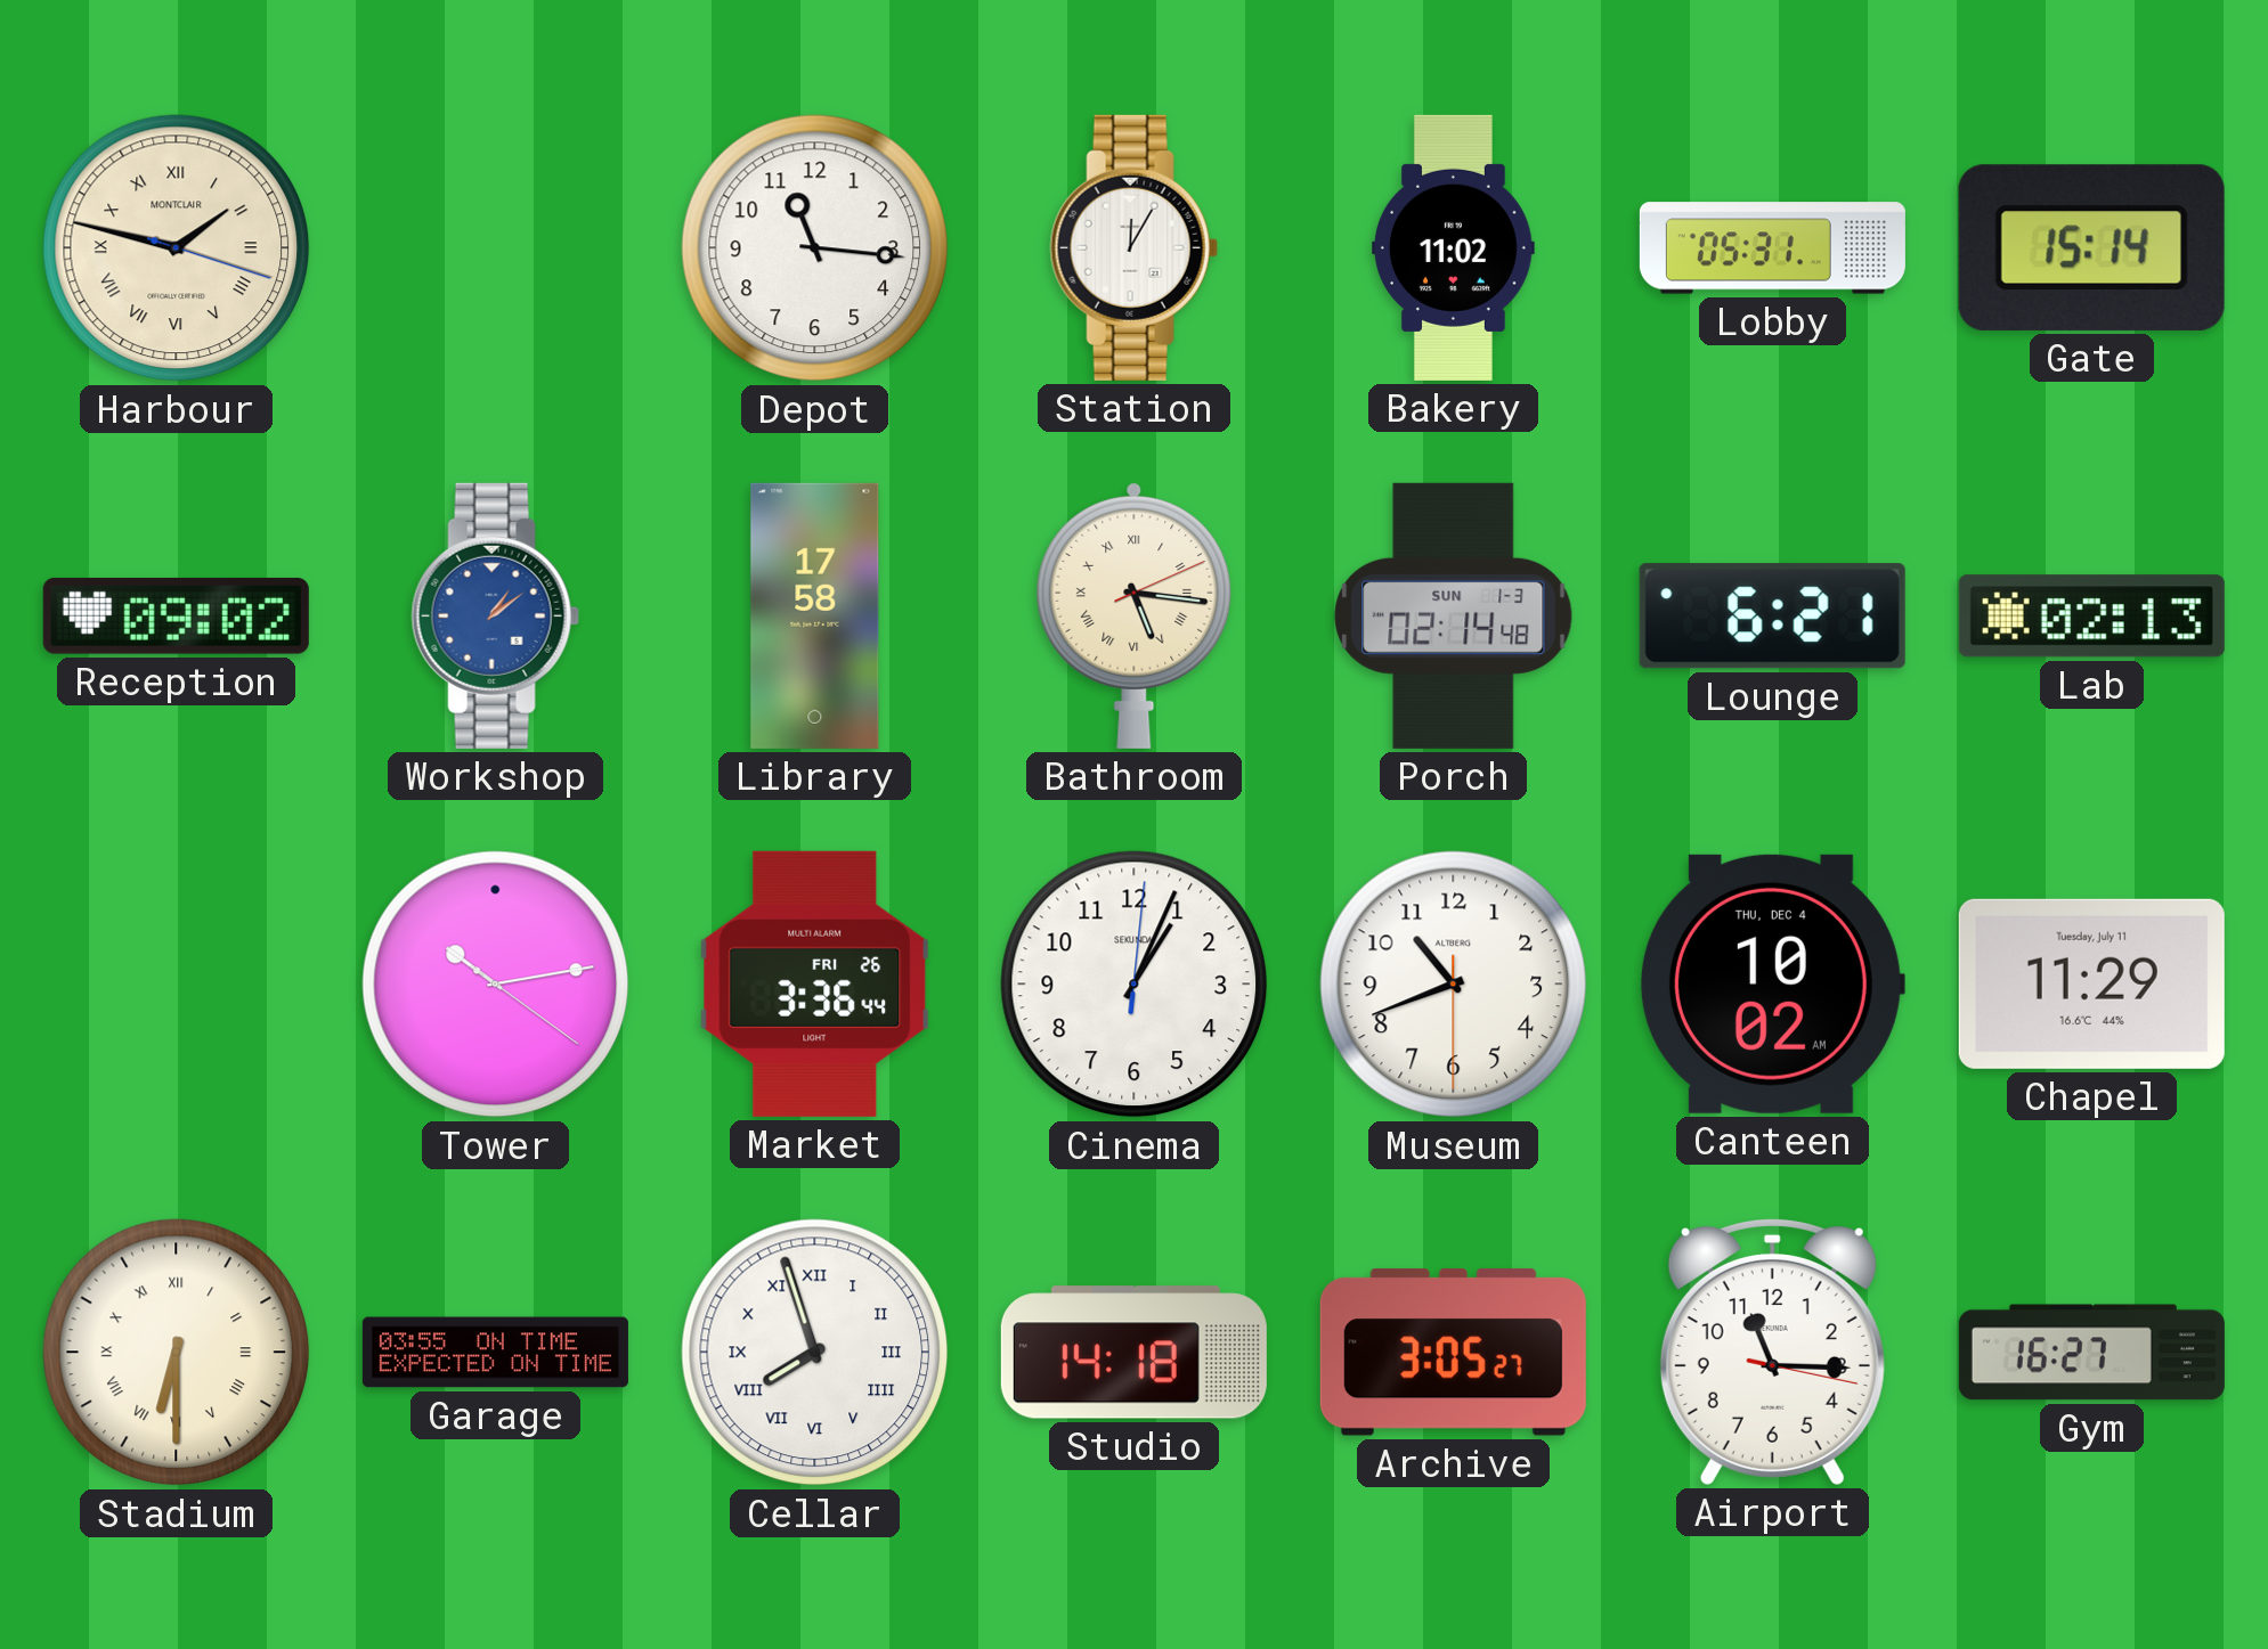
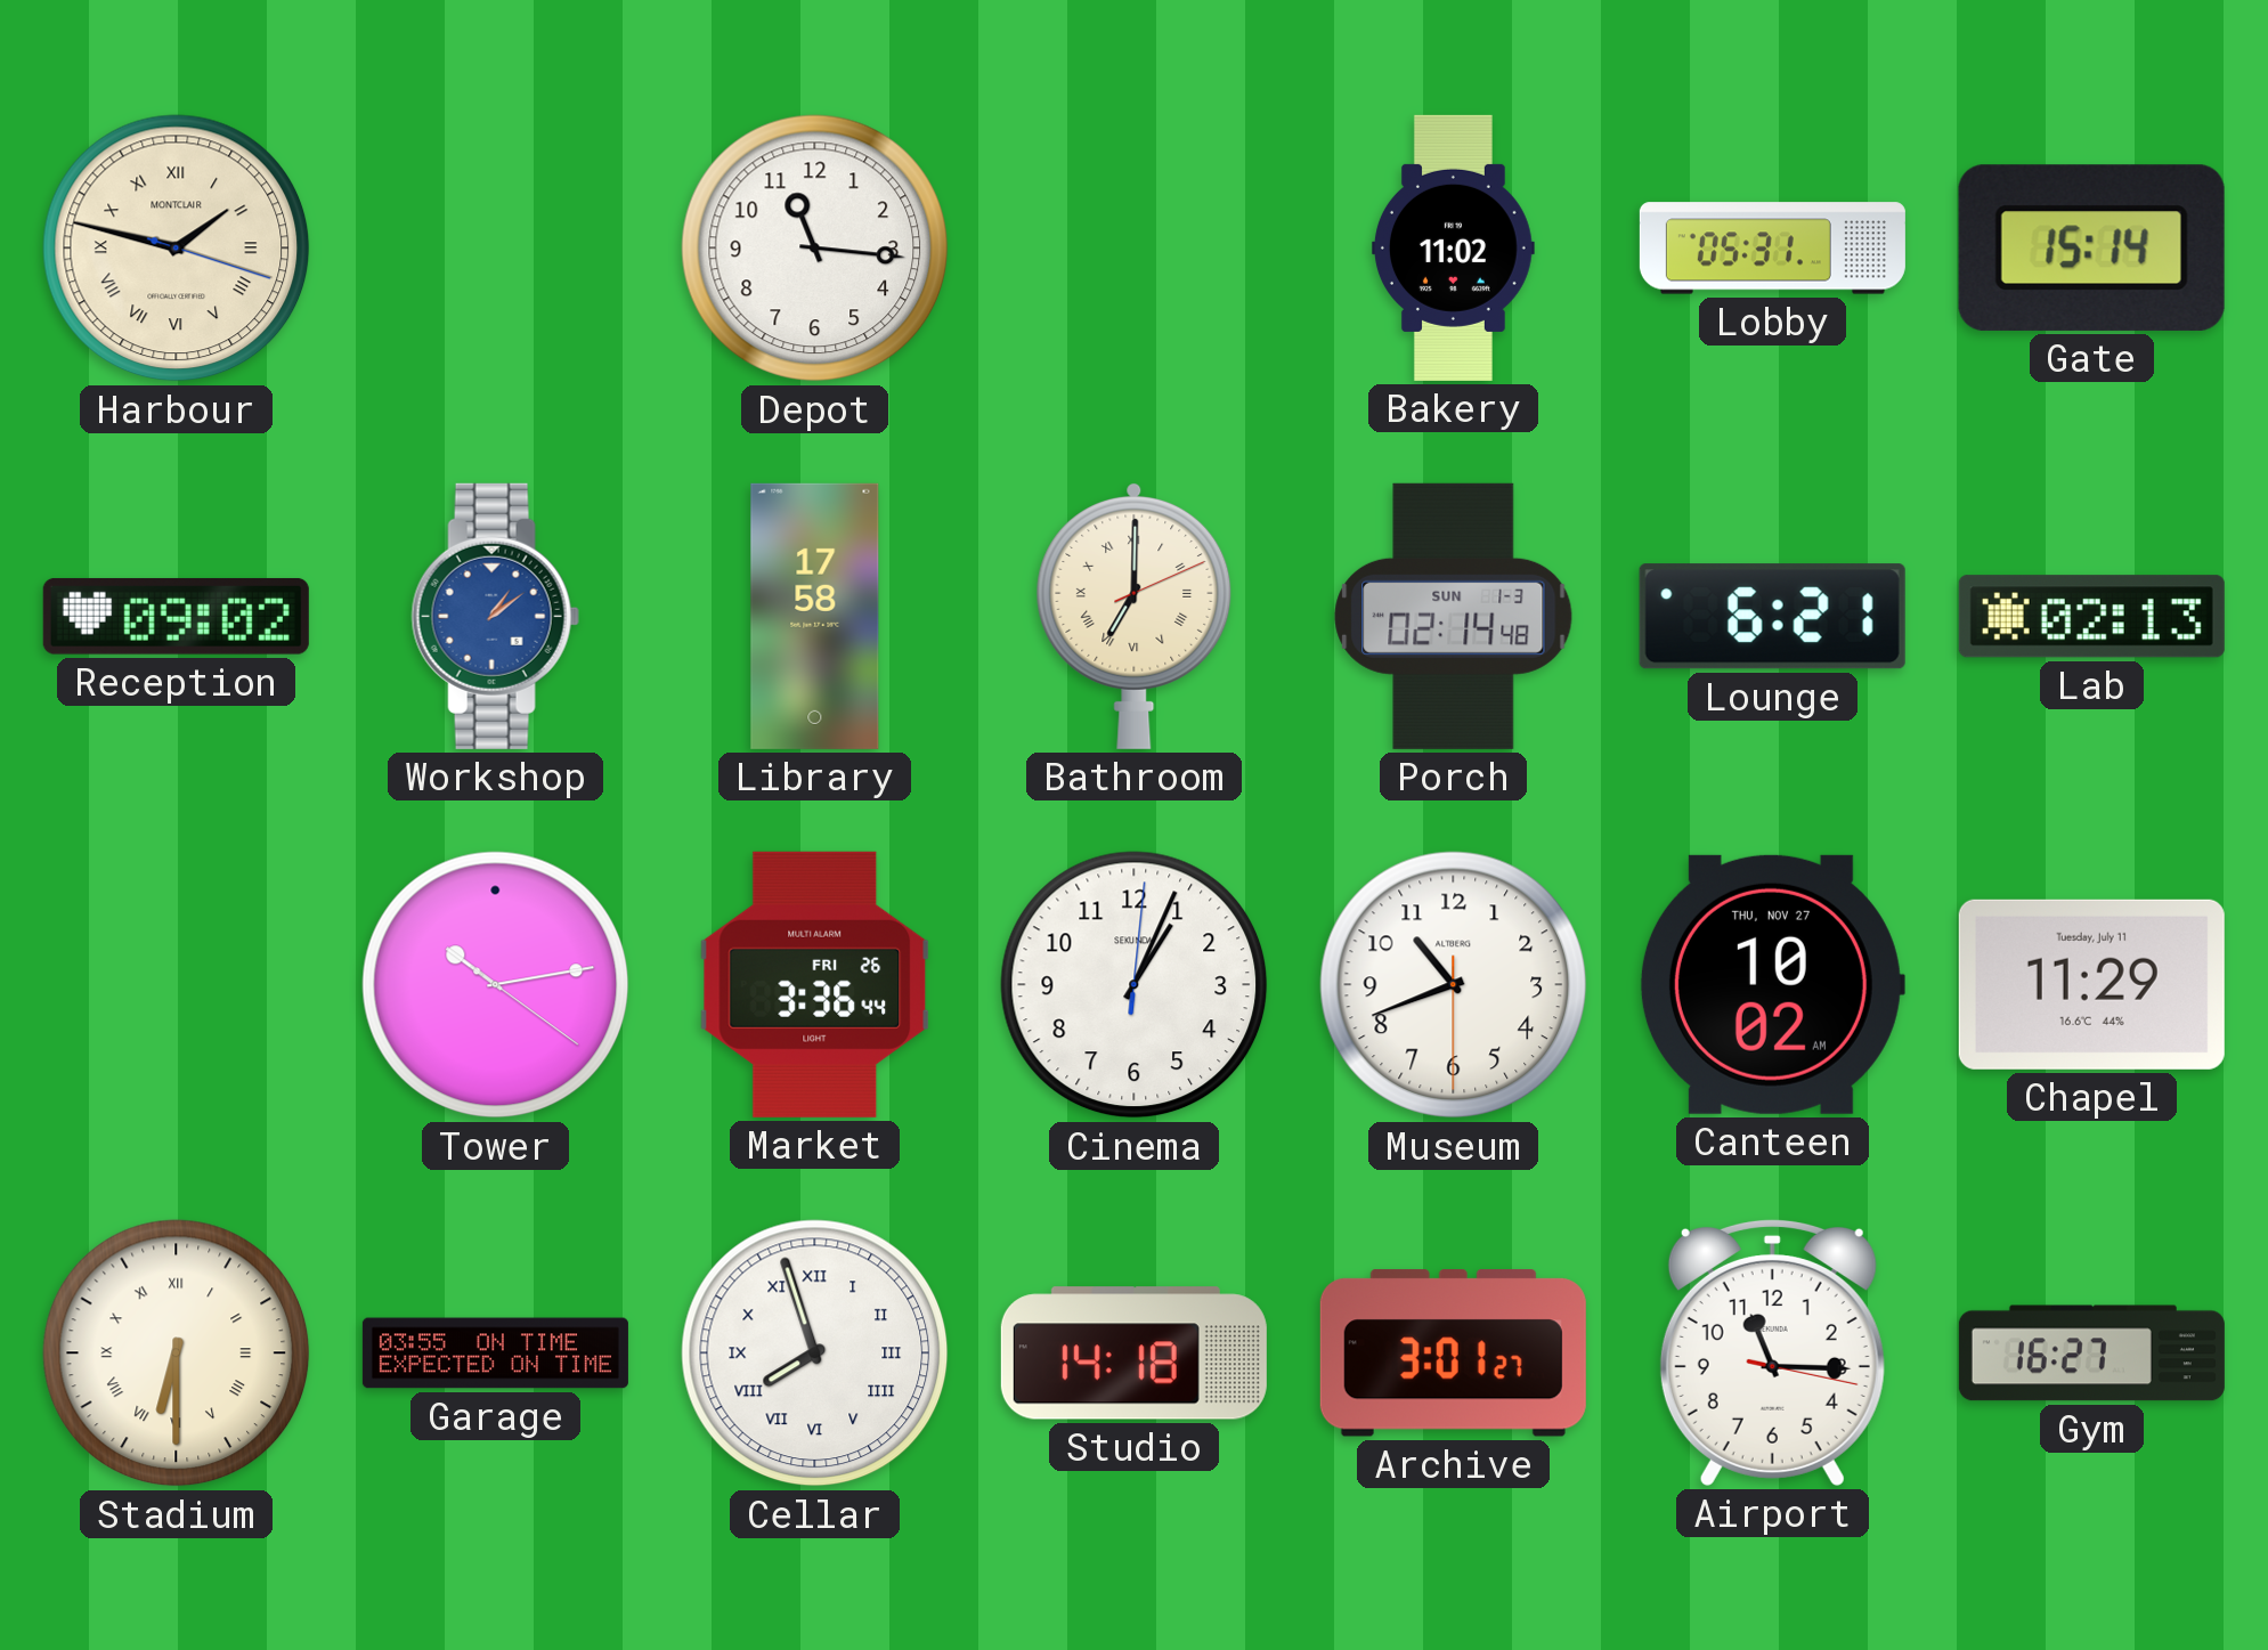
Station: 12:05 -> none
Bathroom: 5:16 -> 7:00
Canteen date: THU, DEC 4 -> THU, NOV 27
Archive: 3:05 -> 3:01
